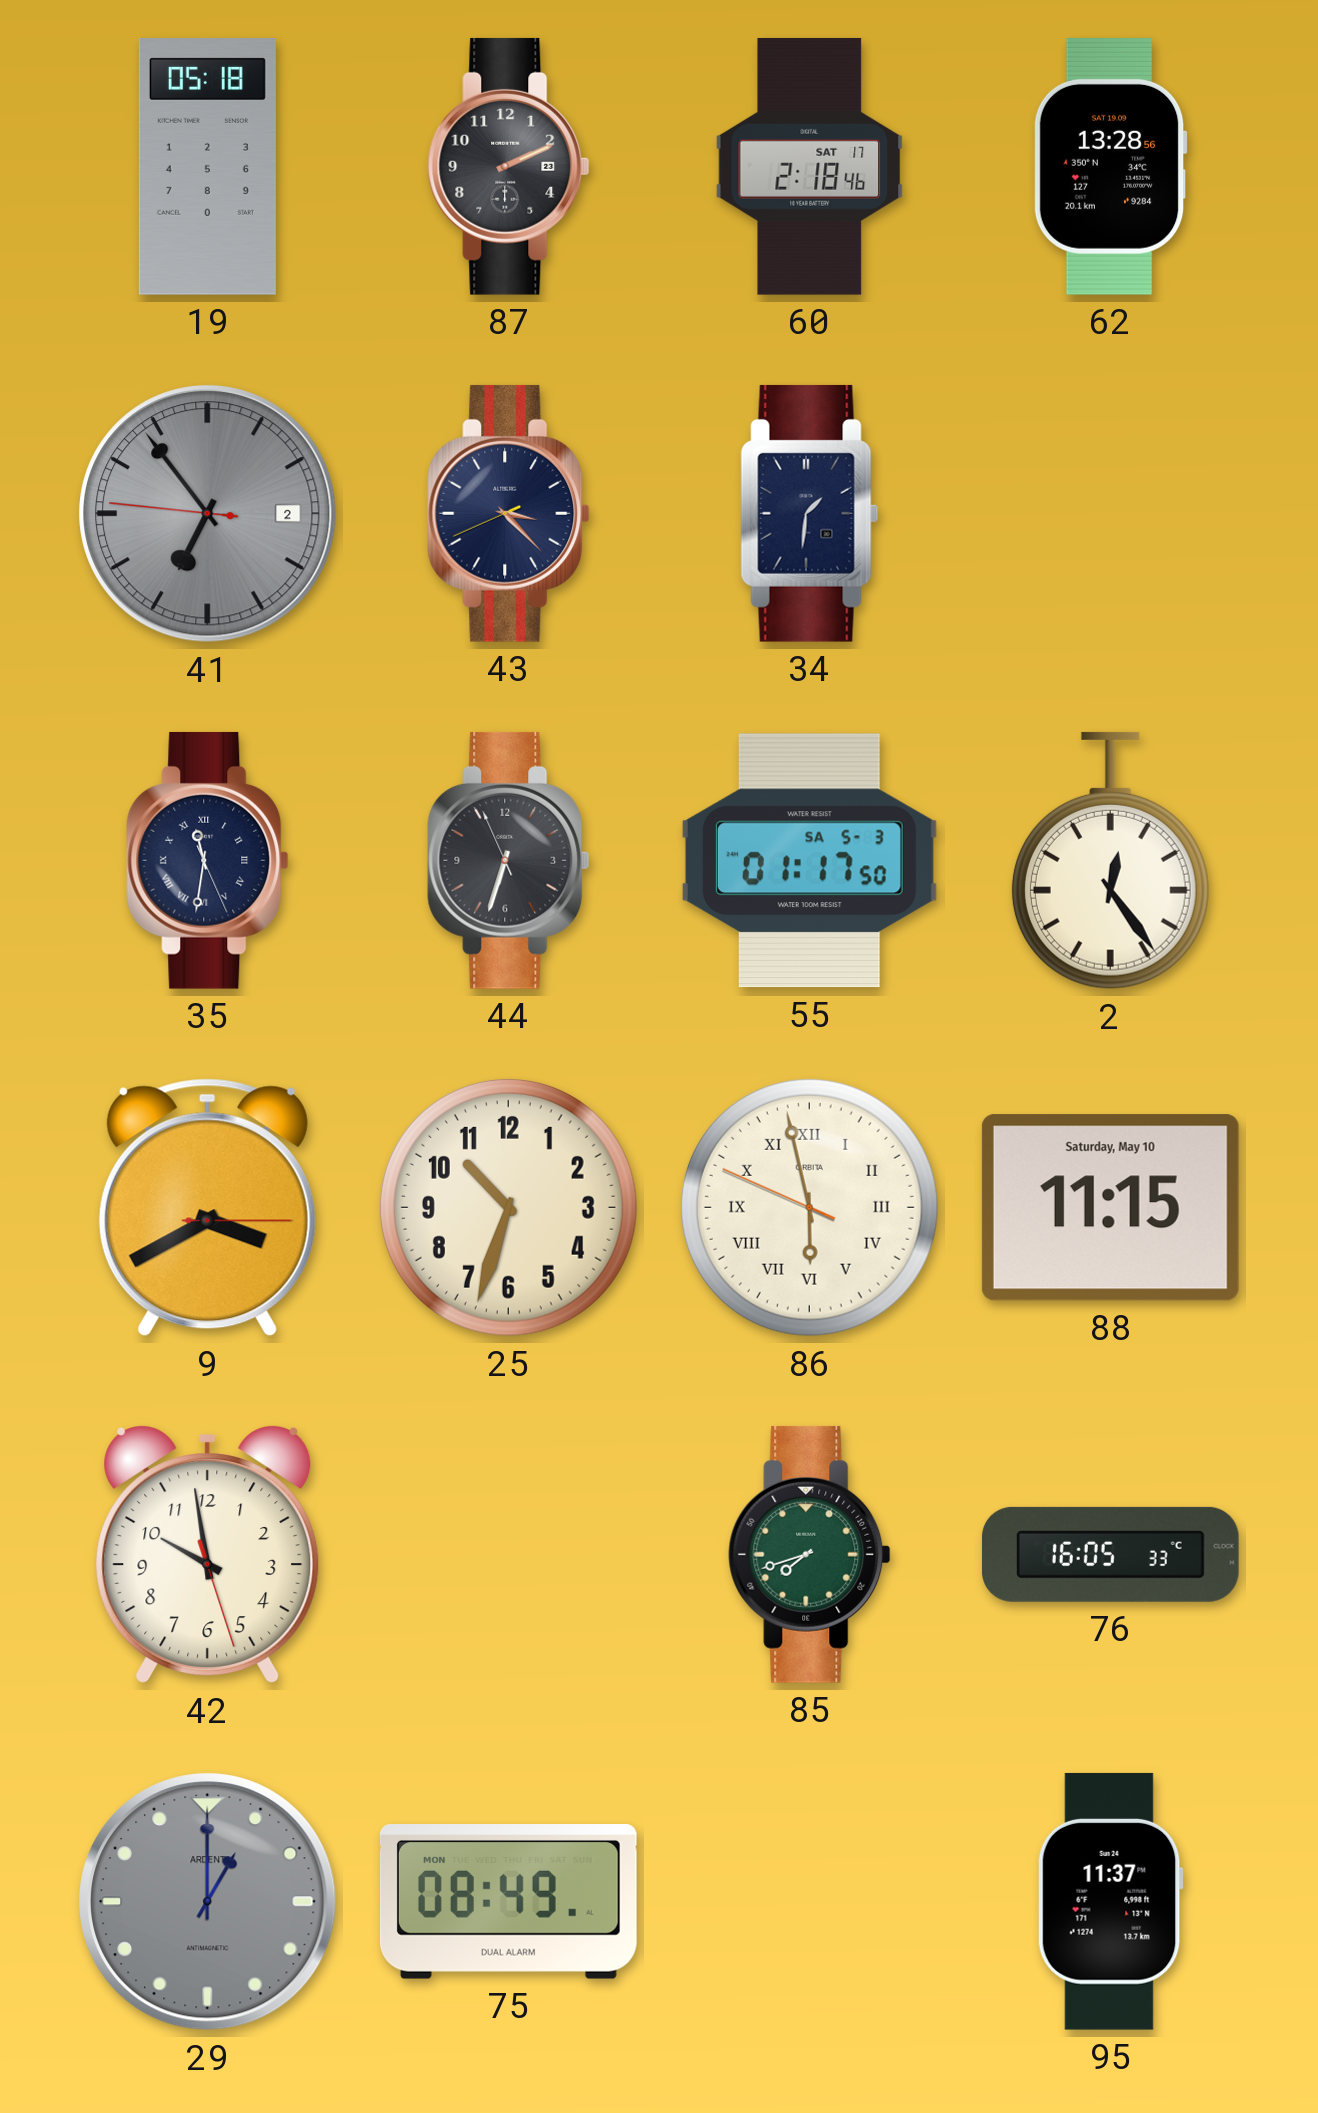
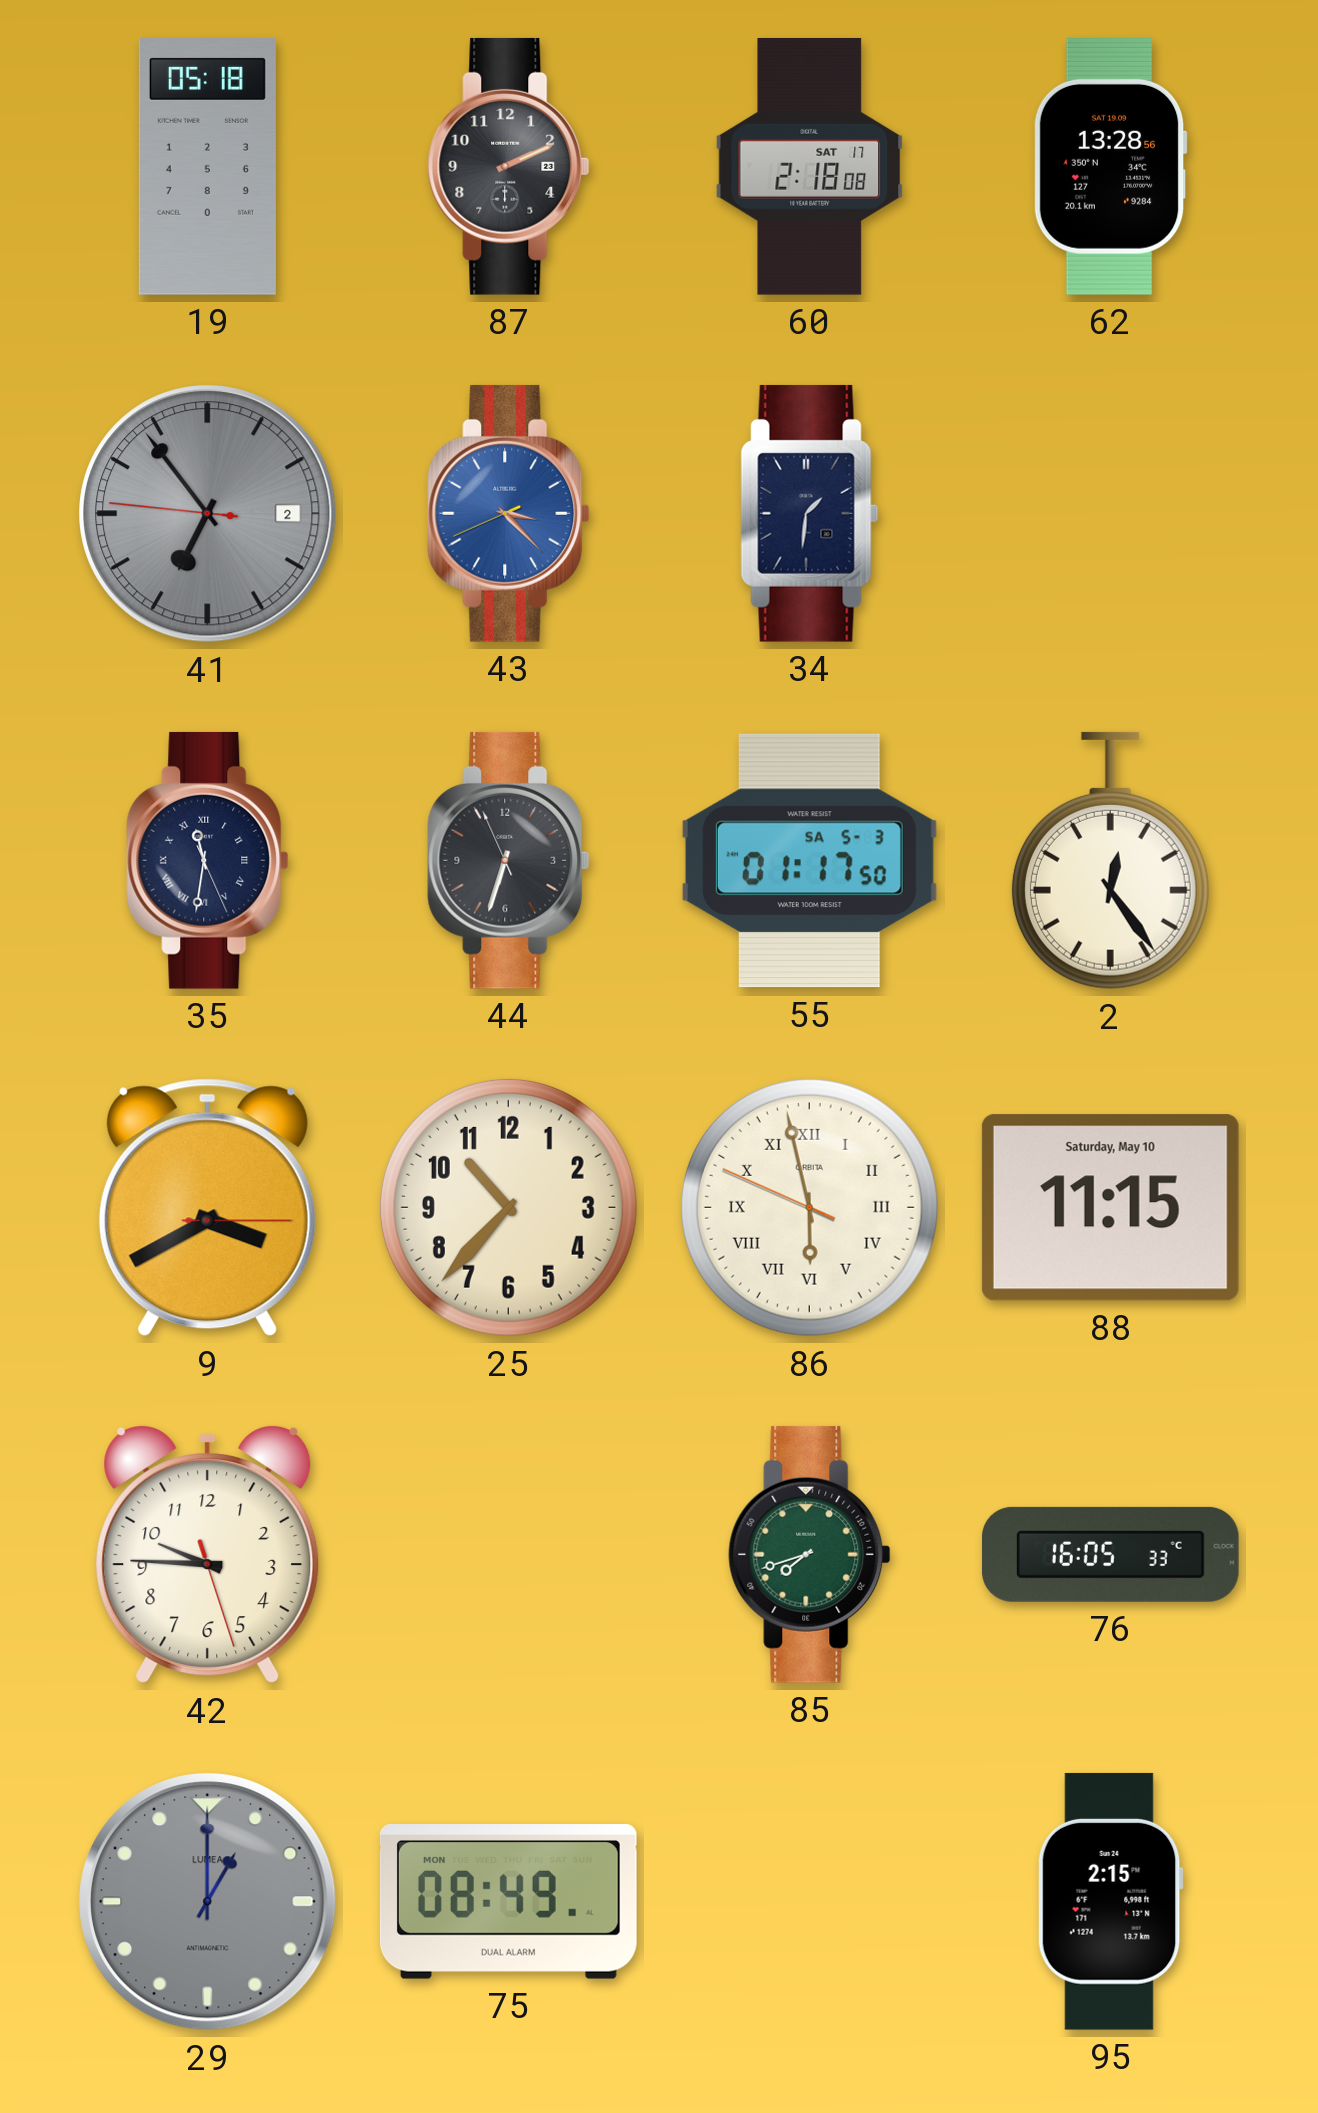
60: 2:18:46 -> 2:18:08
43 dial: navy -> blue
25: 10:33 -> 10:37
42: 9:58 -> 9:45
29 brand: ARDENT -> LUMEA
95: 11:37 -> 2:15
